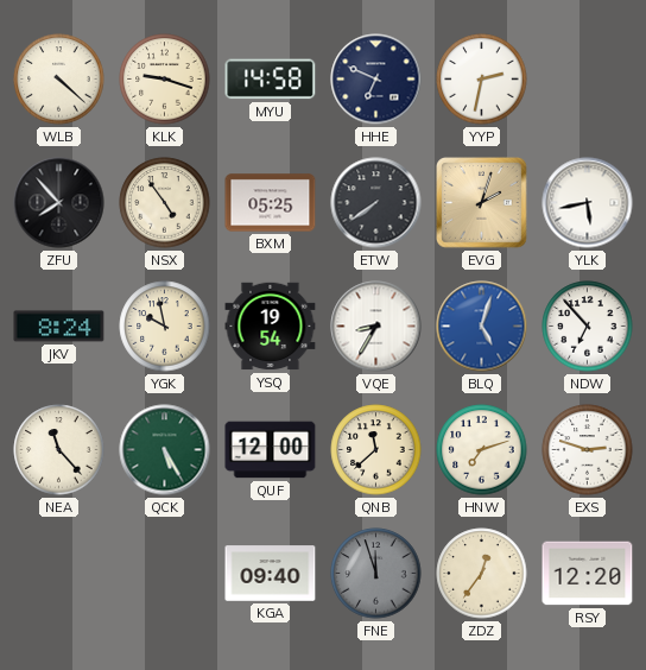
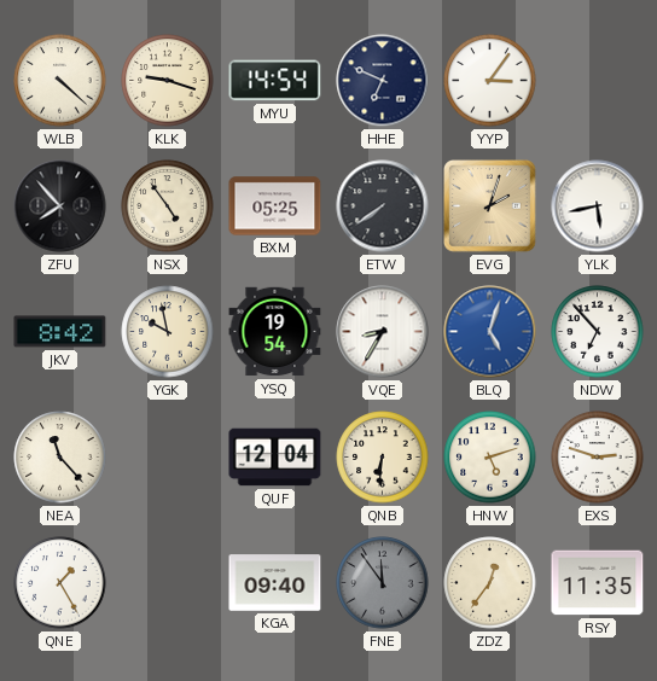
MYU: 14:58 -> 14:54
YYP: 2:32 -> 3:06
JKV: 8:24 -> 8:42
QCK: 5:25 -> none
QUF: 12:00 -> 12:04
QNB: 11:38 -> 6:31
HNW: 7:12 -> 5:12
QNE: none -> 1:25
FNE: 11:57 -> 11:54
RSY: 12:20 -> 11:35
